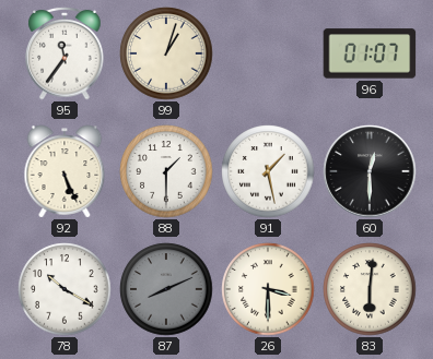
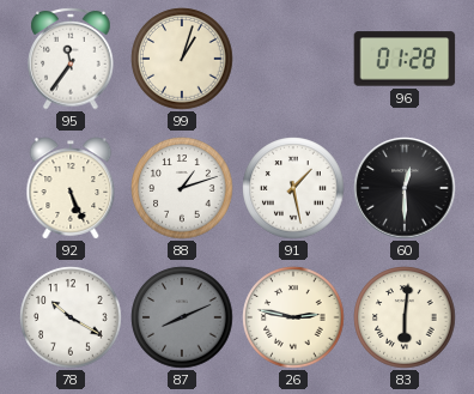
96: 01:07 -> 01:28
88: 1:30 -> 1:12
26: 3:30 -> 2:47
